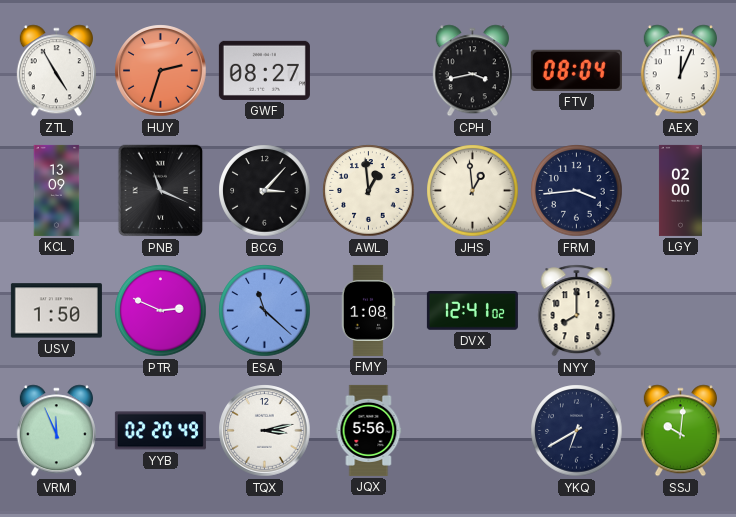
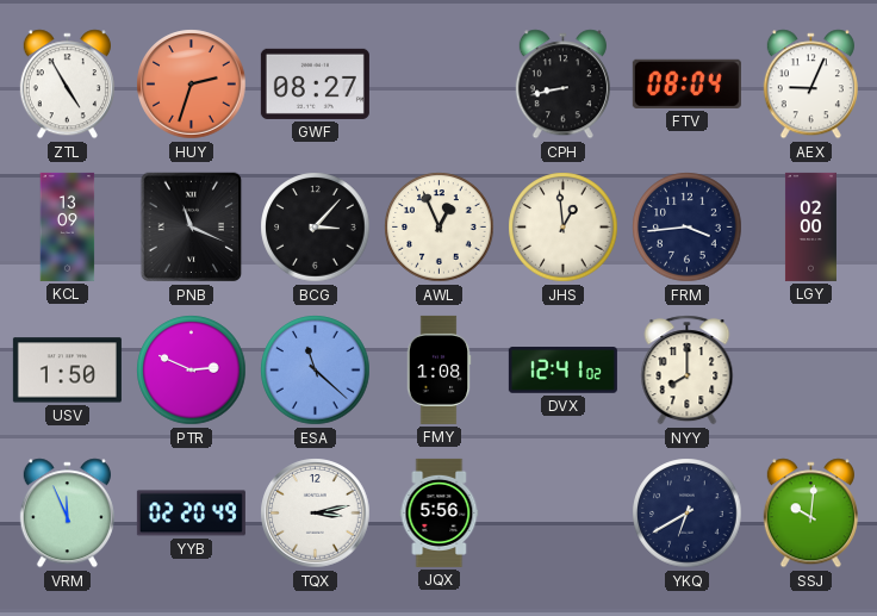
CPH: 3:43 -> 8:43
AEX: 12:04 -> 9:04
AWL: 12:59 -> 12:56
